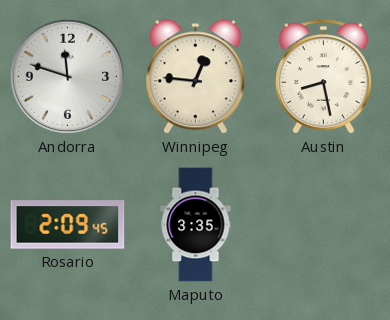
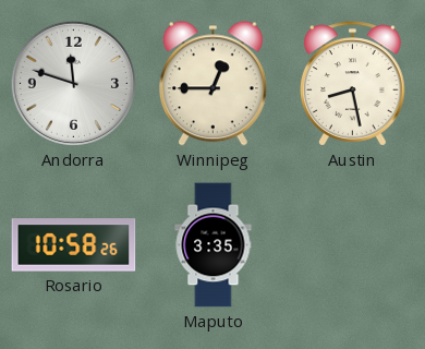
Winnipeg: 12:46 -> 12:45
Rosario: 2:09 -> 10:58
